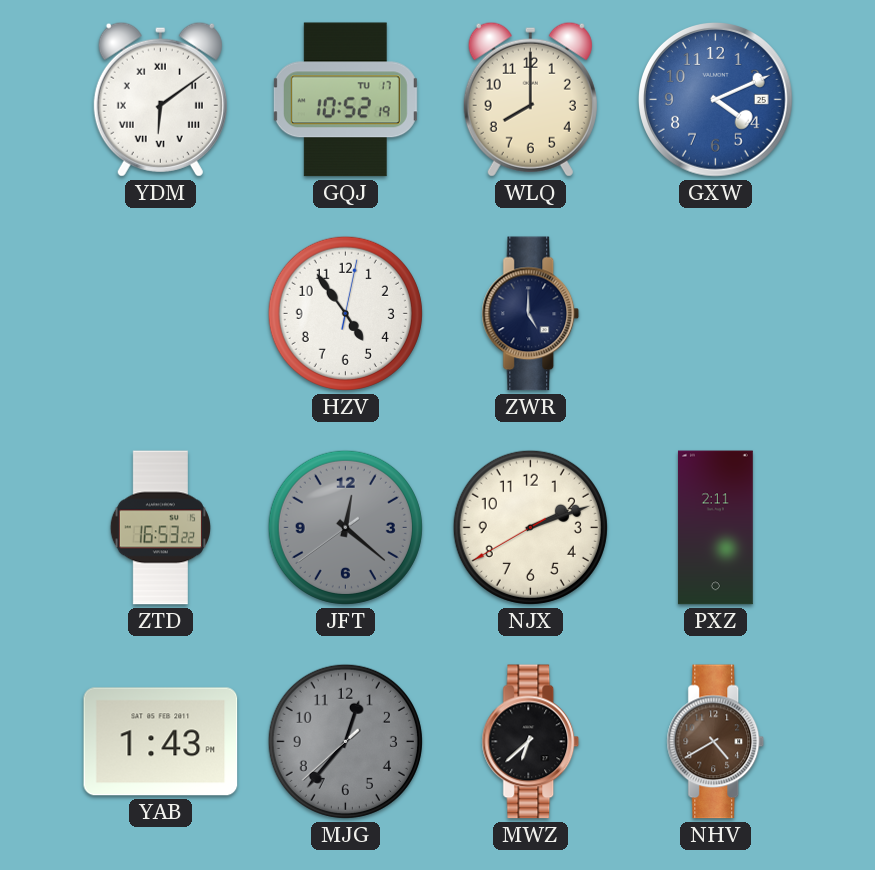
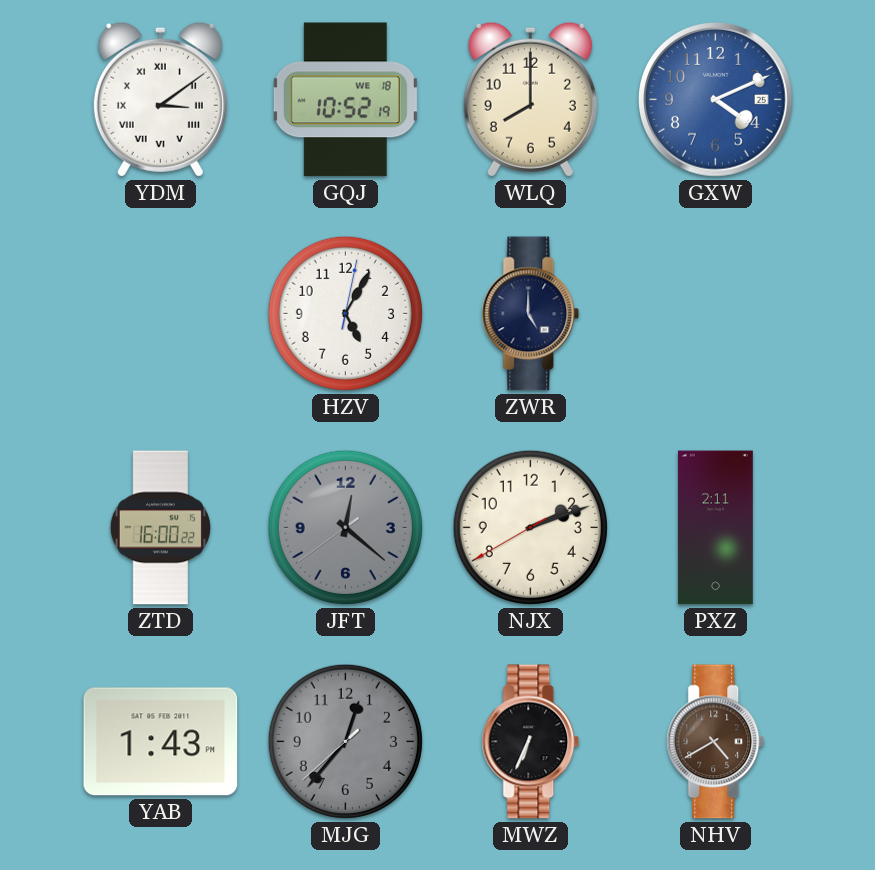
YDM: 6:09 -> 3:09
GQJ date: TU 17 -> WE 18
HZV: 4:54 -> 5:05
ZTD: 16:53 -> 16:00
MWZ: 6:38 -> 6:34
